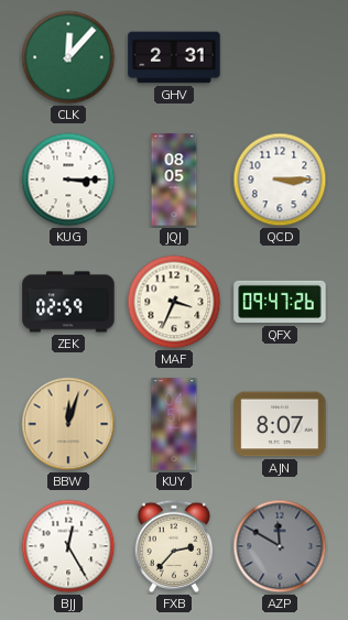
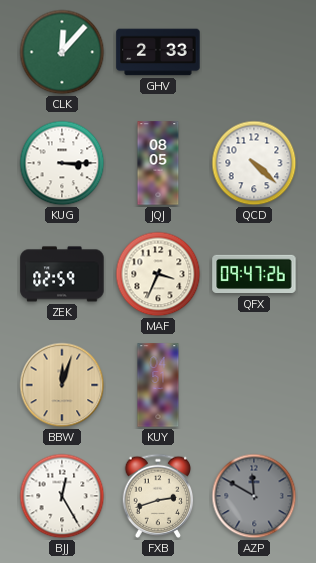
GHV: 2:31 -> 2:33
QCD: 3:15 -> 4:22
AJN: 8:07 -> none
FXB: 2:37 -> 2:42
